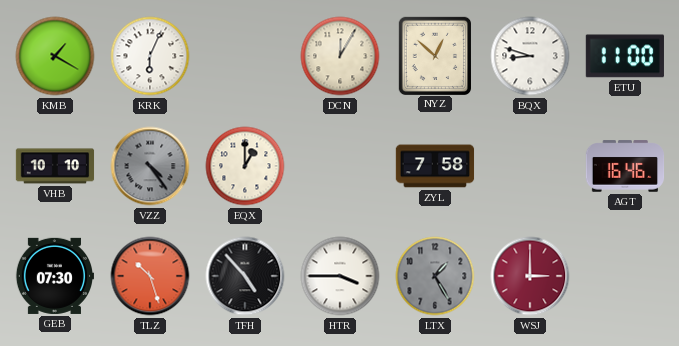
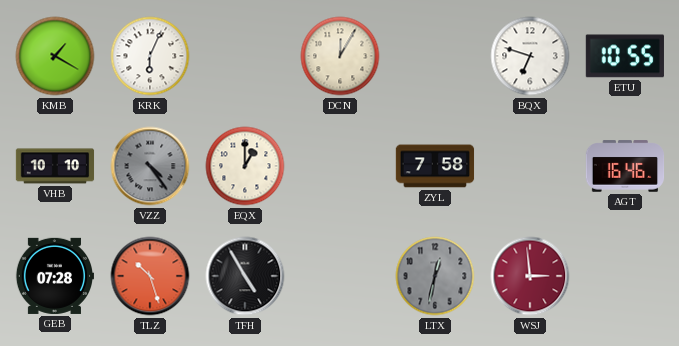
NYZ: 12:52 -> none
BQX: 8:48 -> 6:48
ETU: 11:00 -> 10:55
GEB: 07:30 -> 07:28
TFH: 4:53 -> 4:55
HTR: 3:45 -> none
LTX: 1:25 -> 12:32
WSJ: 3:00 -> 2:59
